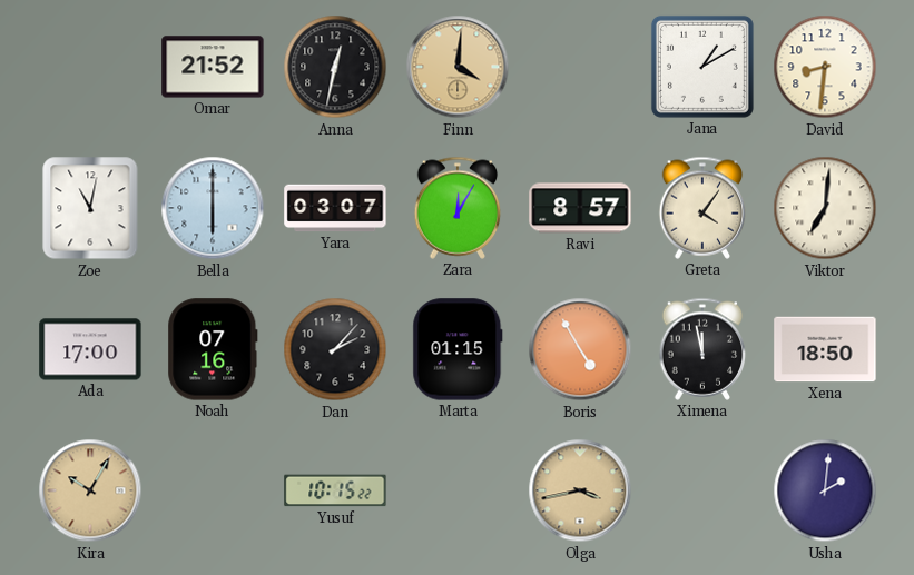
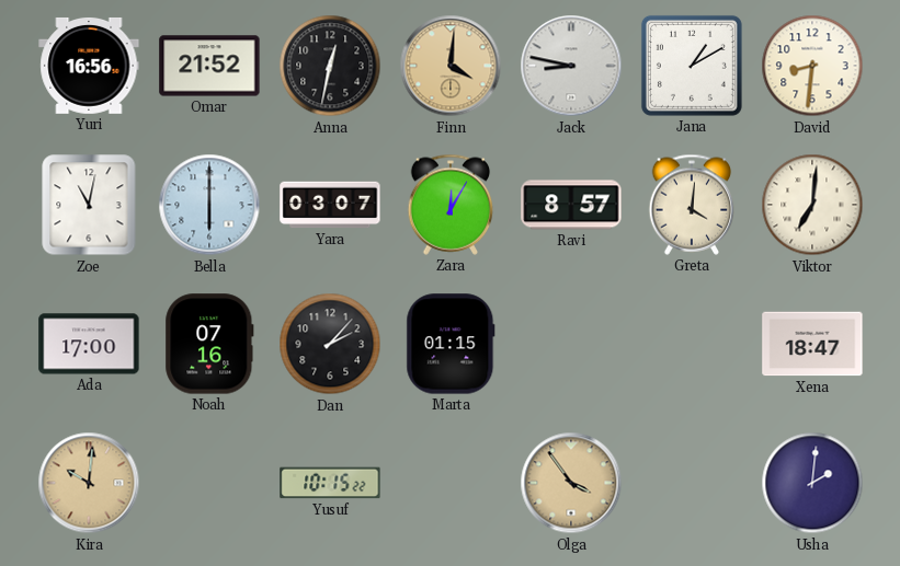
Yuri: none -> 16:56
Jack: none -> 8:47
Greta: 4:06 -> 4:01
Boris: 4:55 -> none
Ximena: 11:58 -> none
Xena: 18:50 -> 18:47
Kira: 10:05 -> 10:01
Olga: 3:43 -> 3:54
